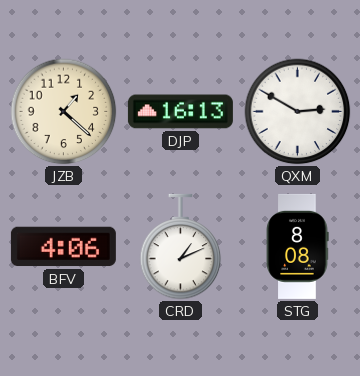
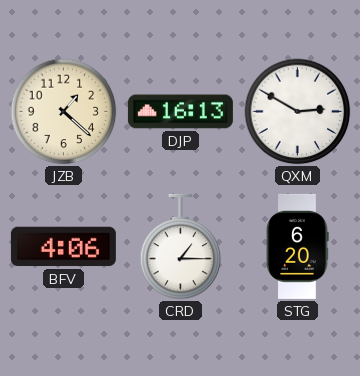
CRD: 1:11 -> 1:15
STG: 8:08 -> 6:20
